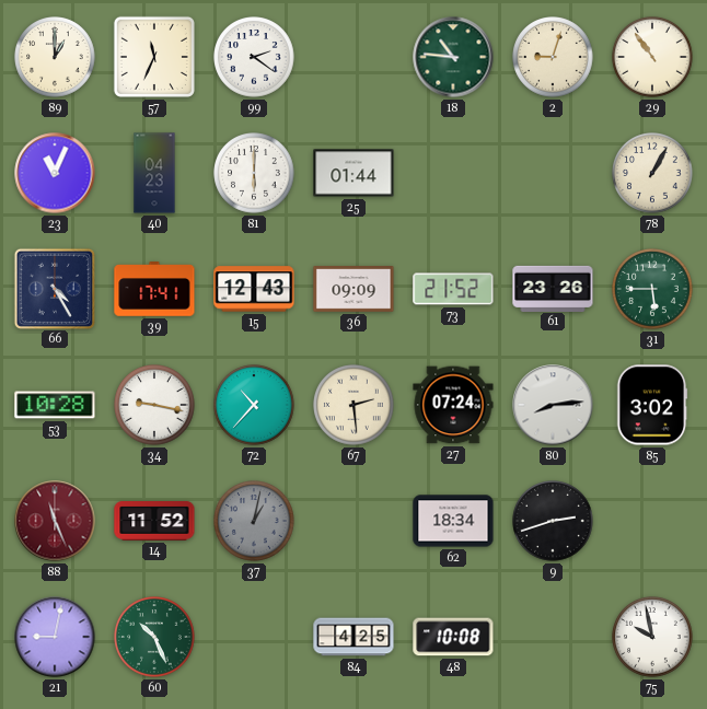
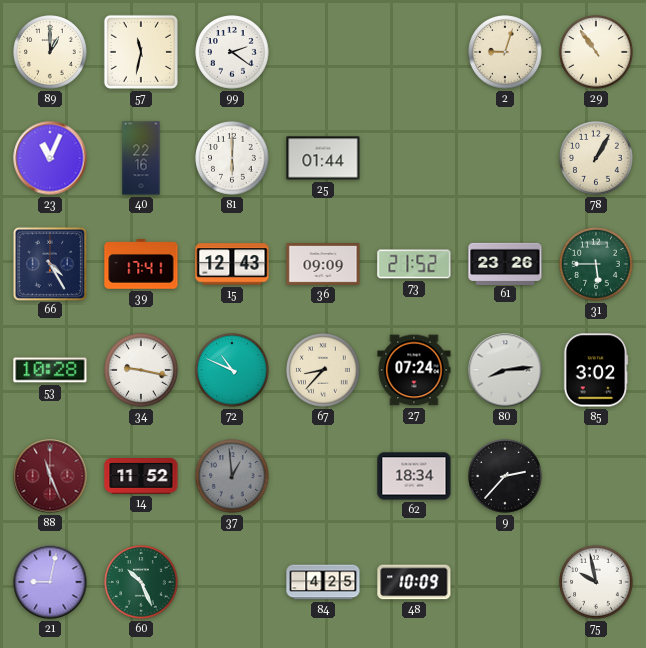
57: 11:34 -> 11:32
18: 10:46 -> none
40: 04:23 -> 22:16
72: 10:37 -> 10:49
67: 2:29 -> 8:37
37: 1:02 -> 12:59
9: 2:42 -> 2:37
48: 10:08 -> 10:09
